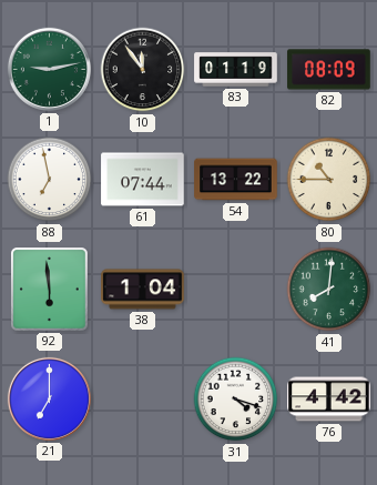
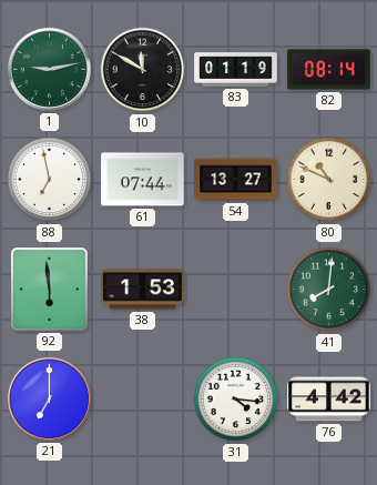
10: 11:54 -> 11:50
82: 08:09 -> 08:14
54: 13:22 -> 13:27
80: 10:45 -> 10:49
38: 1:04 -> 1:53
31: 4:18 -> 4:16
